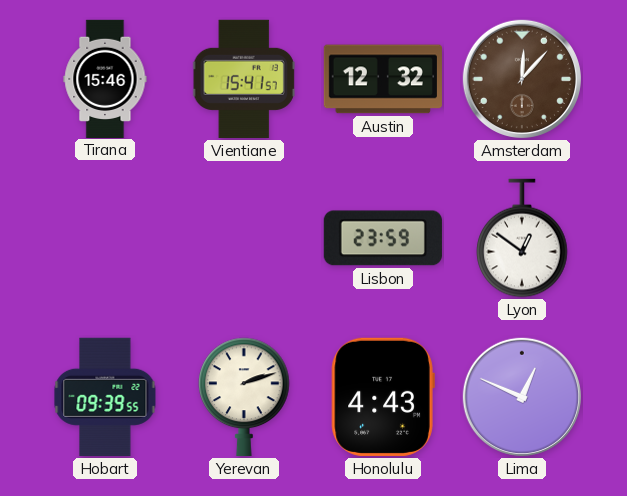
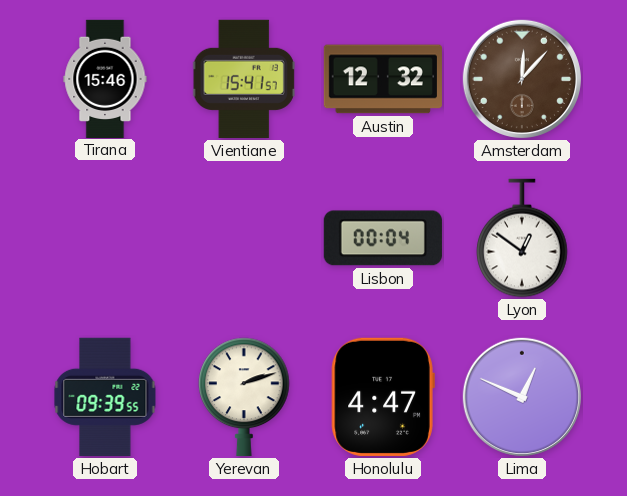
Lisbon: 23:59 -> 00:04
Honolulu: 4:43 -> 4:47
